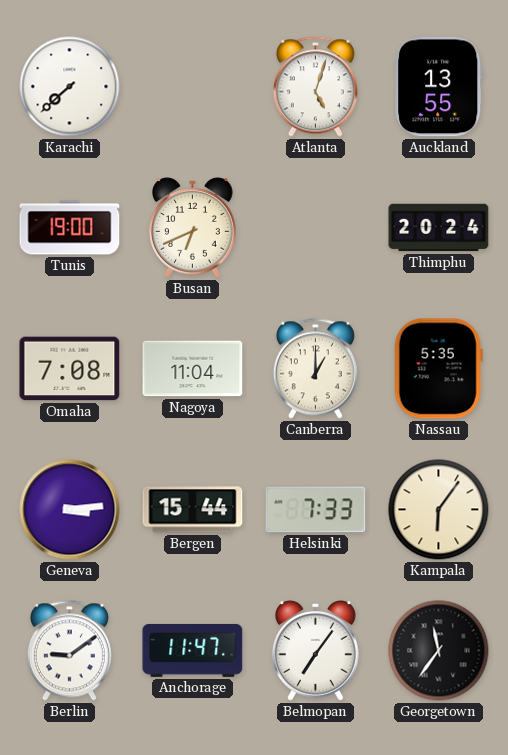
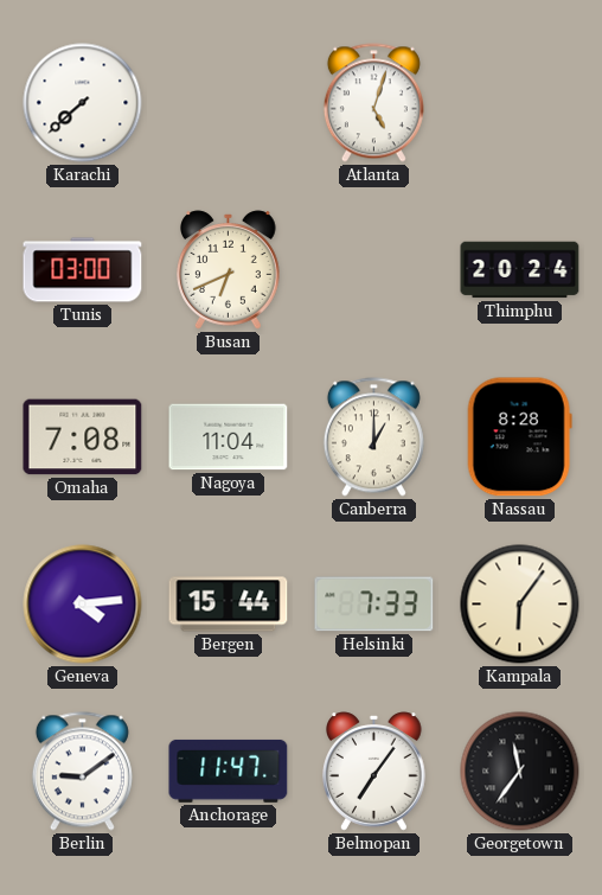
Auckland: 13:55 -> none
Tunis: 19:00 -> 03:00
Nassau: 5:35 -> 8:28
Geneva: 3:14 -> 4:14
